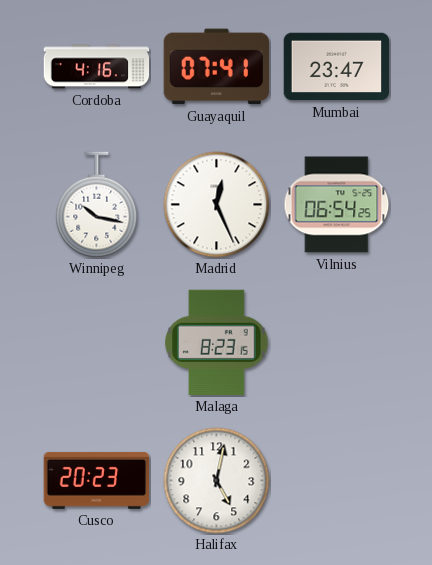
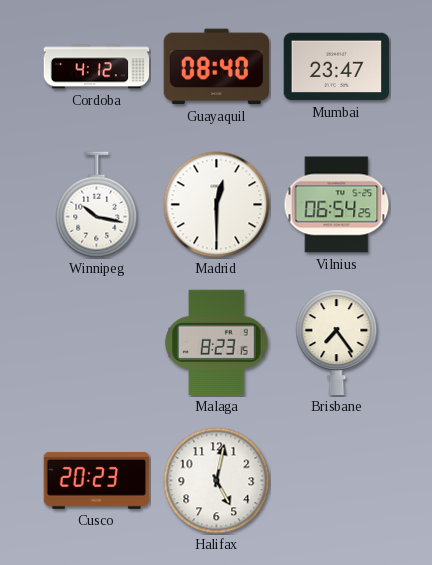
Cordoba: 4:16 -> 4:12
Guayaquil: 07:41 -> 08:40
Madrid: 12:26 -> 12:30
Brisbane: none -> 7:24
